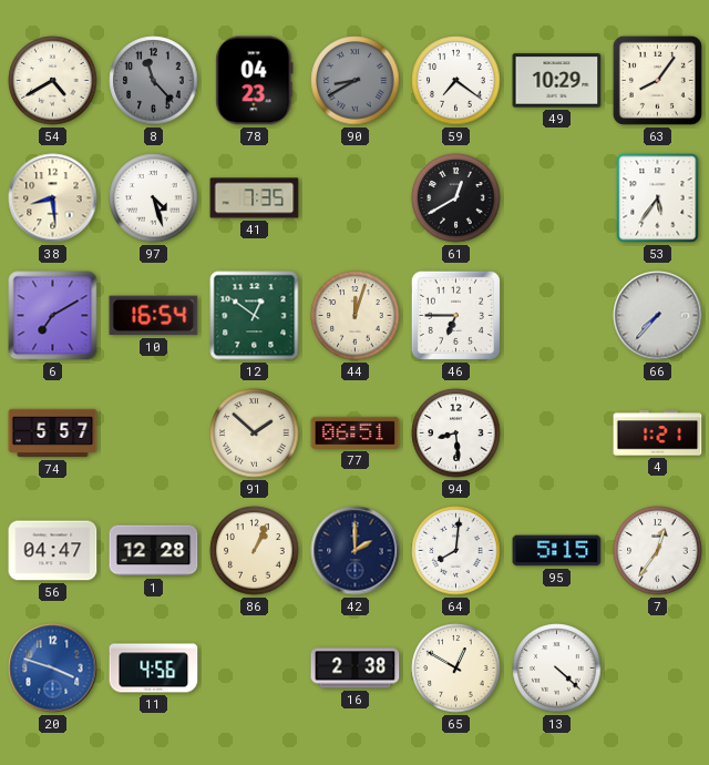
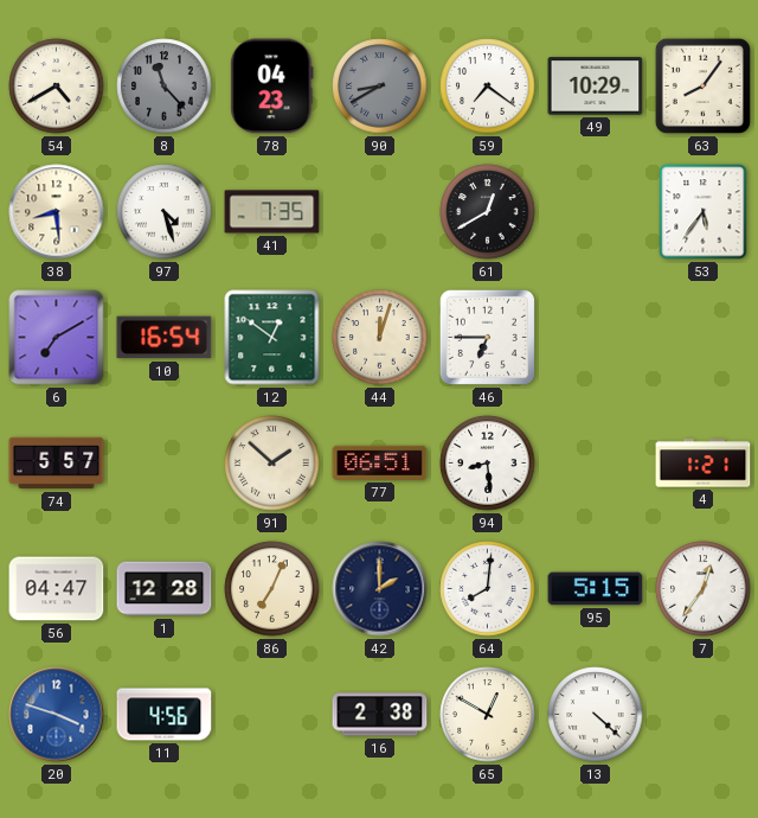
66: 7:37 -> none
86: 1:04 -> 7:04
